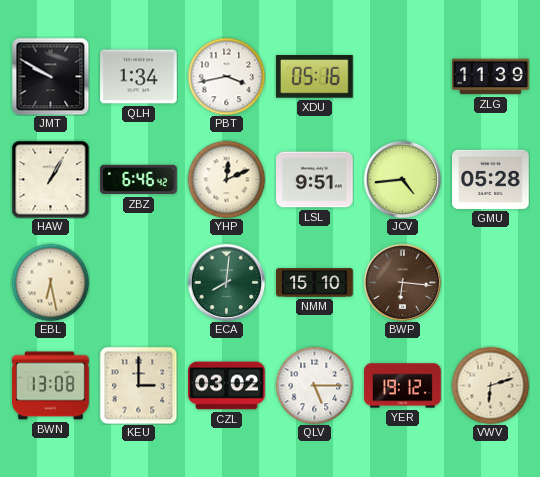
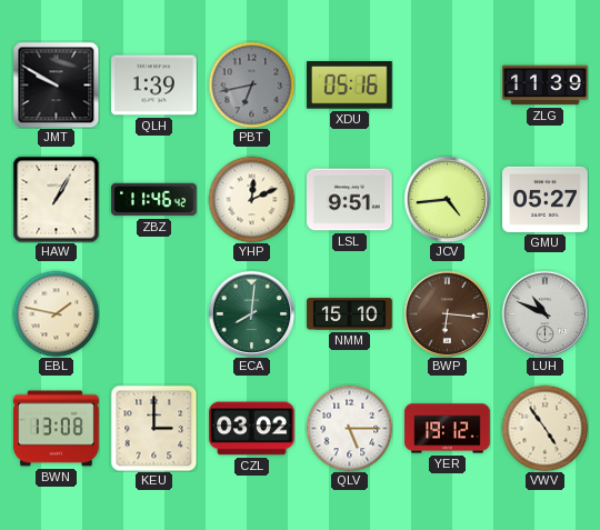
QLH: 1:34 -> 1:39
PBT: 3:43 -> 6:43
PBT dial: white -> grey
ZBZ: 6:46 -> 11:46
GMU: 05:28 -> 05:27
EBL: 6:28 -> 1:47
LUH: none -> 10:49
VWV: 6:12 -> 4:54
